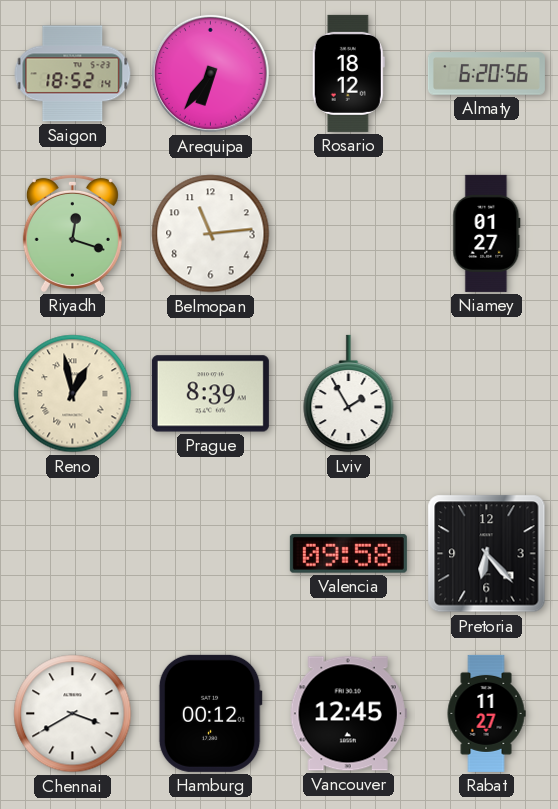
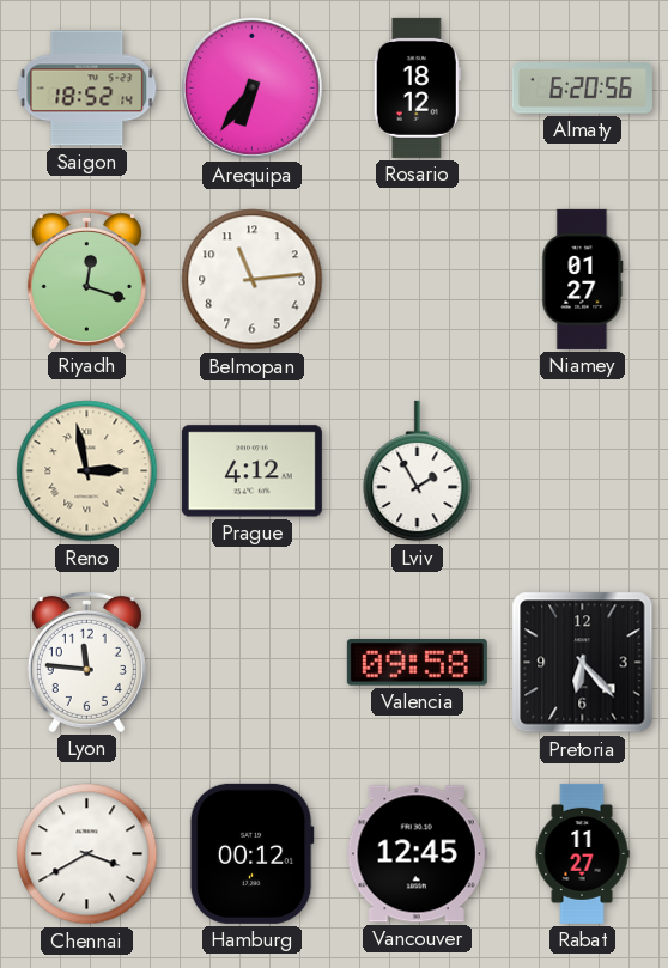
Reno: 12:58 -> 2:58
Prague: 8:39 -> 4:12
Lyon: none -> 11:46
